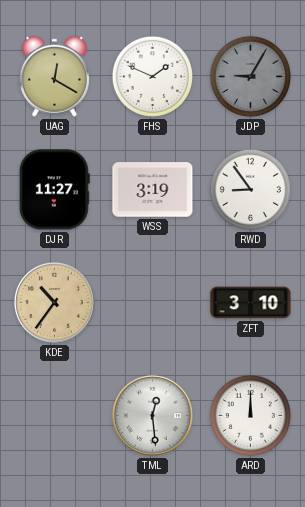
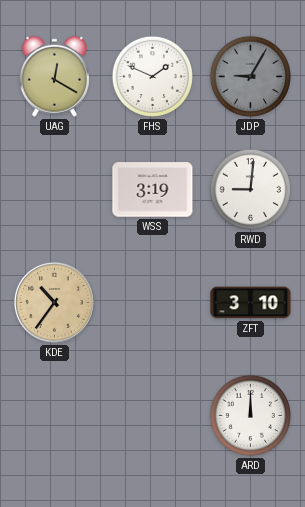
DJR: 11:27 -> none
RWD: 8:54 -> 9:01
TML: 12:29 -> none
